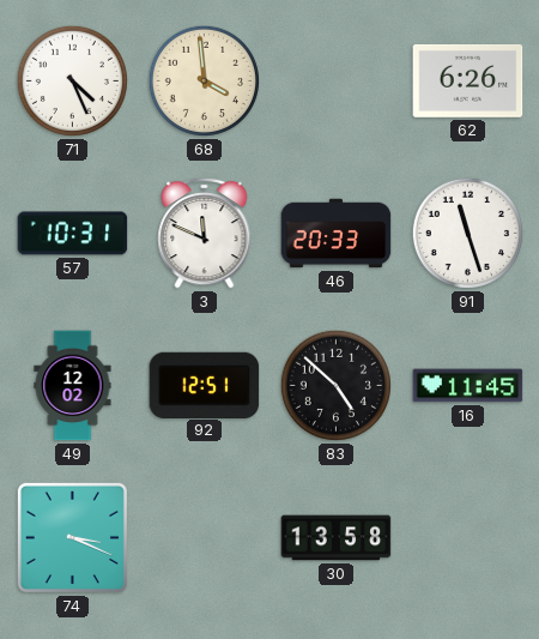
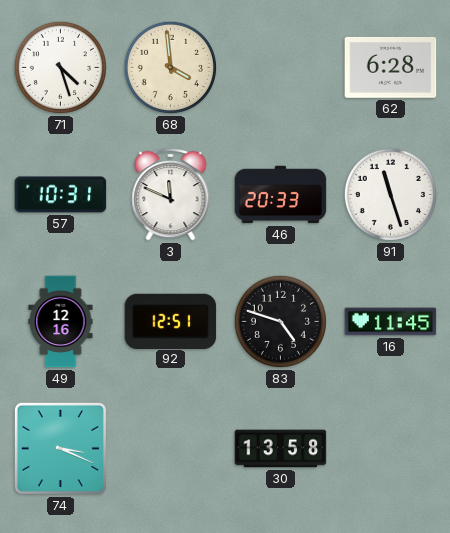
71: 4:26 -> 4:27
62: 6:26 -> 6:28
49: 12:02 -> 12:16
83: 4:52 -> 4:48
